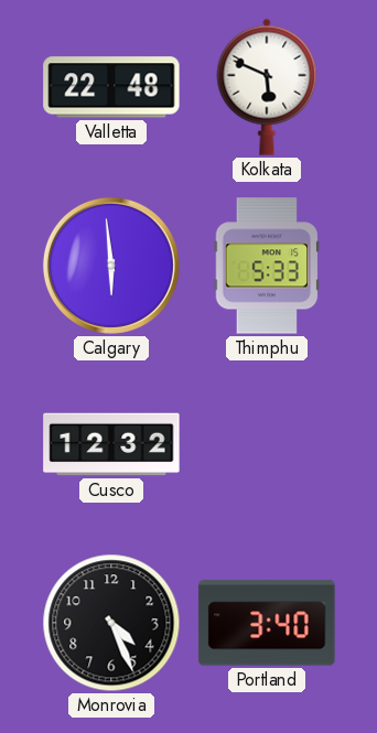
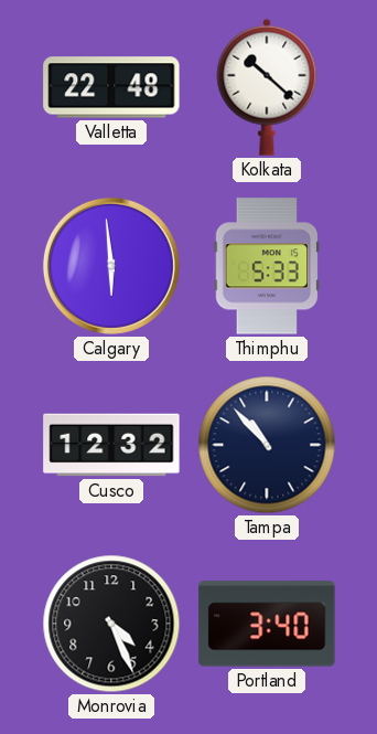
Kolkata: 5:49 -> 10:22
Tampa: none -> 10:53
